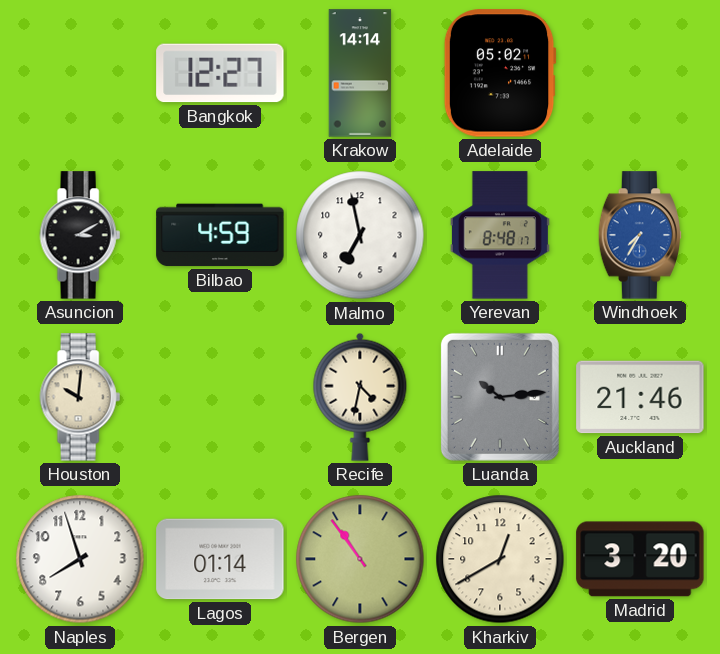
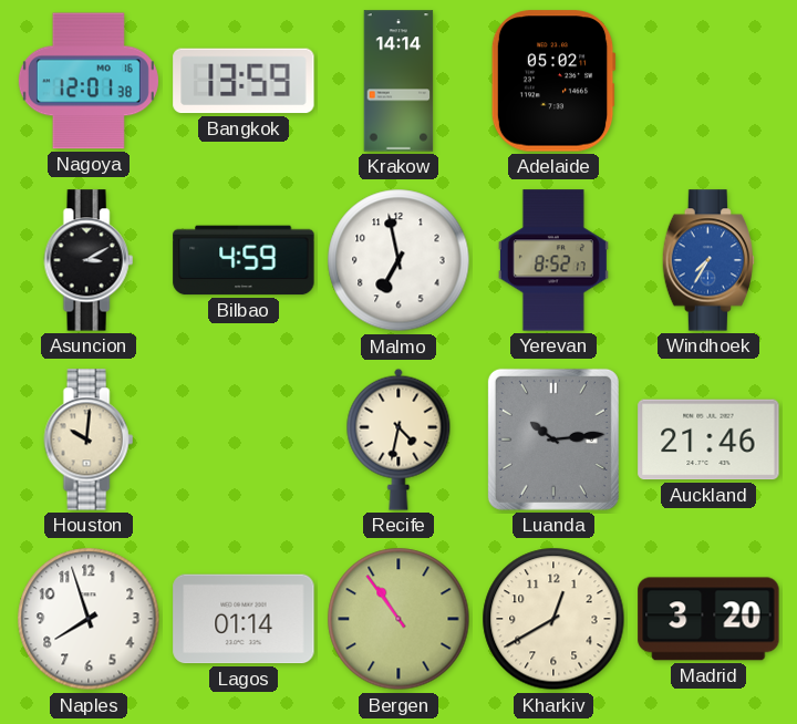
Nagoya: none -> 12:01
Bangkok: 12:27 -> 13:59
Yerevan: 8:48 -> 8:52
